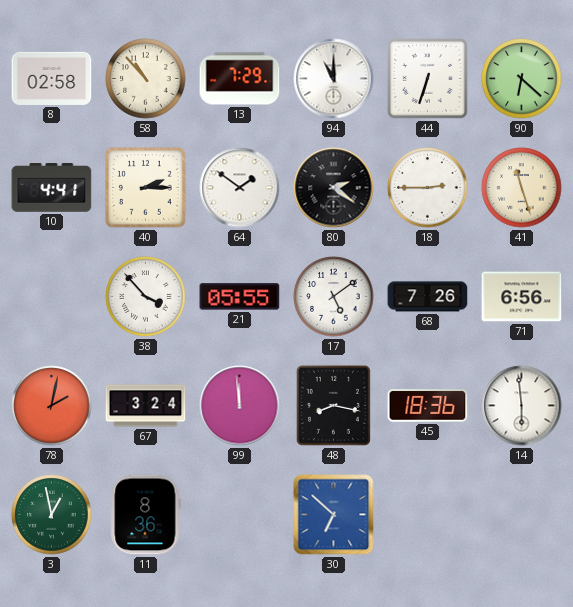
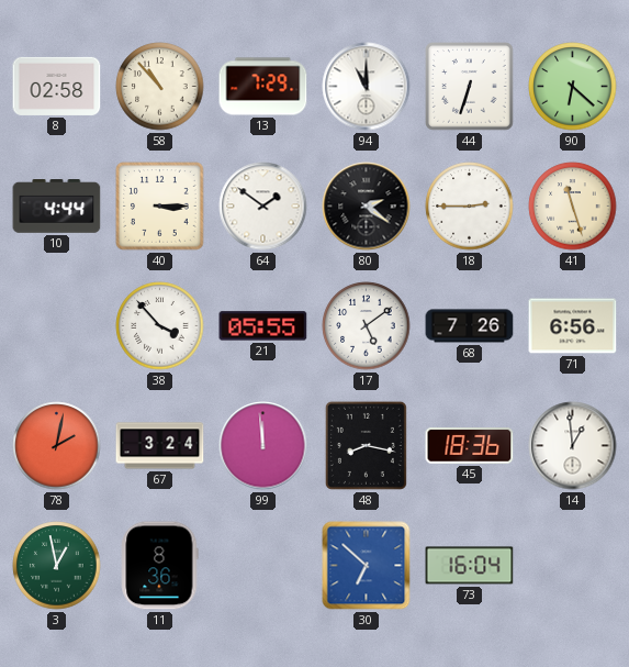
10: 4:41 -> 4:44
40: 2:15 -> 3:15
14: 5:59 -> 12:59
73: none -> 16:04
